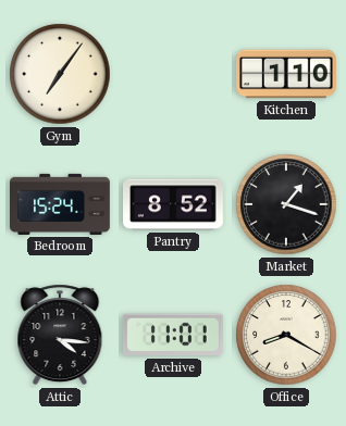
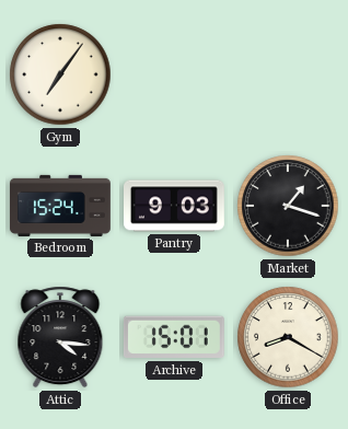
Kitchen: 1:10 -> none
Pantry: 8:52 -> 9:03
Archive: 11:01 -> 15:01
